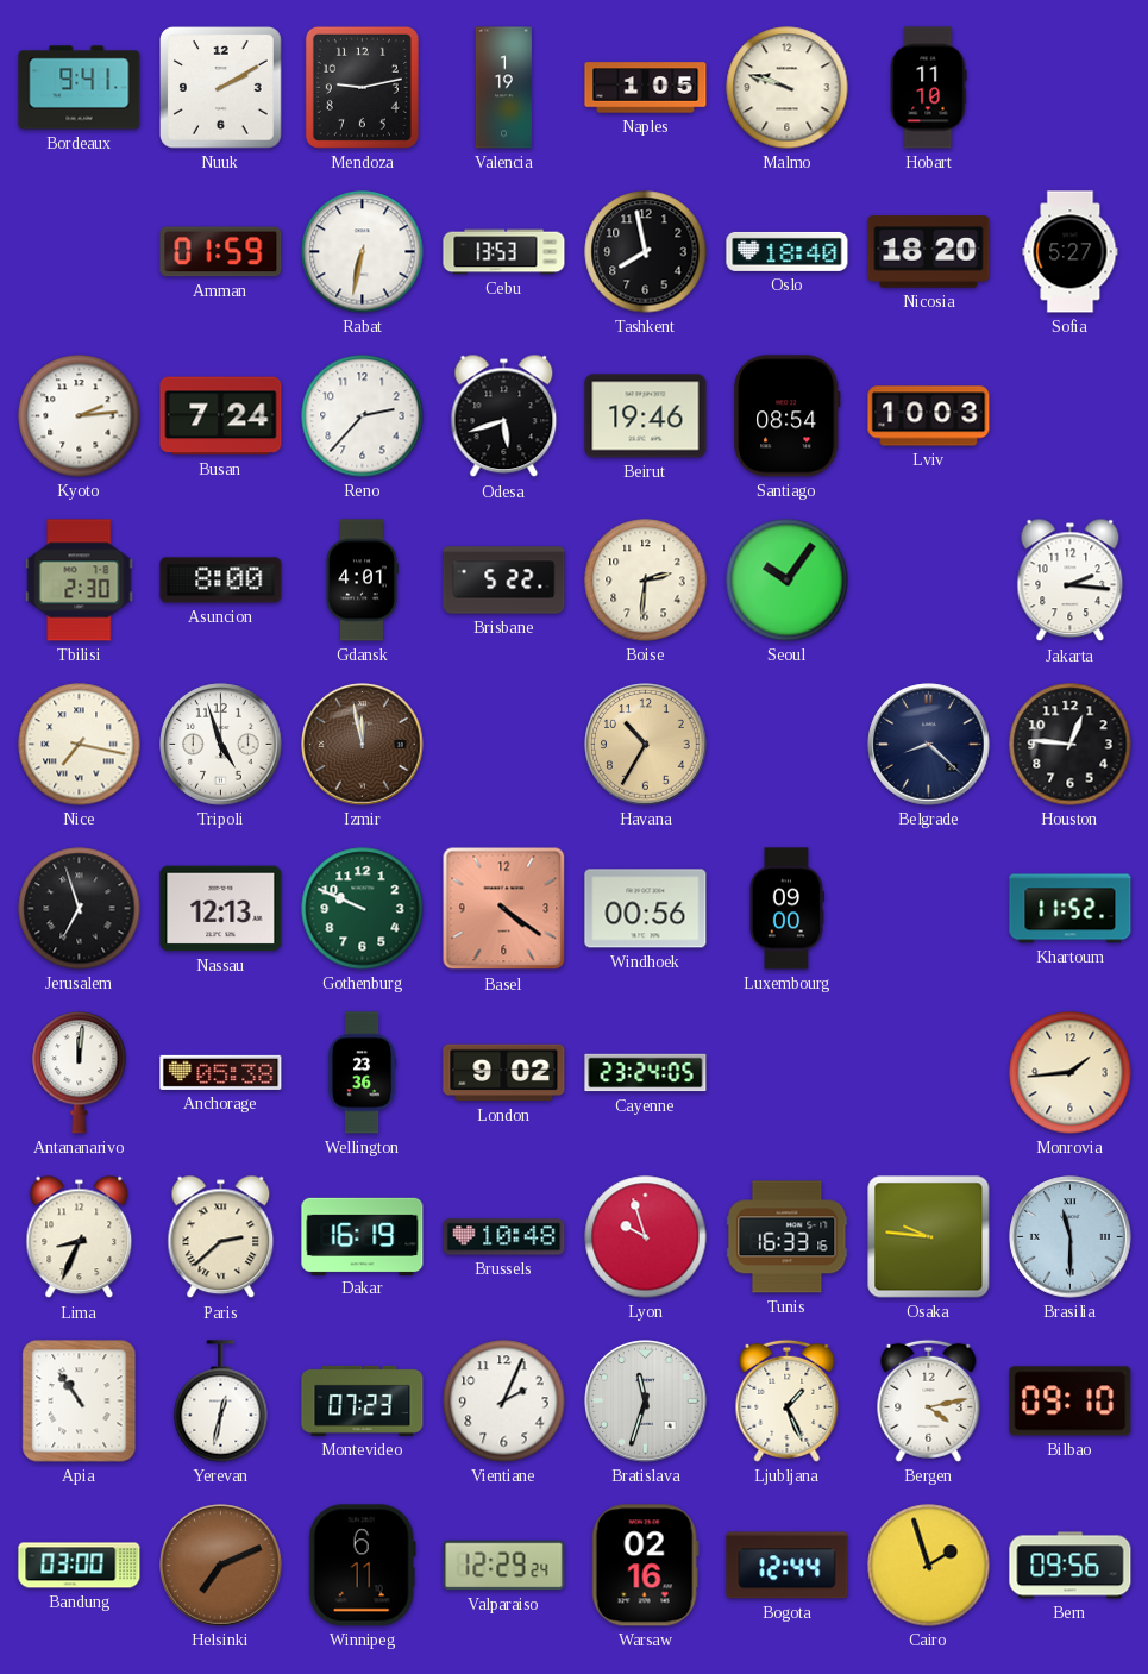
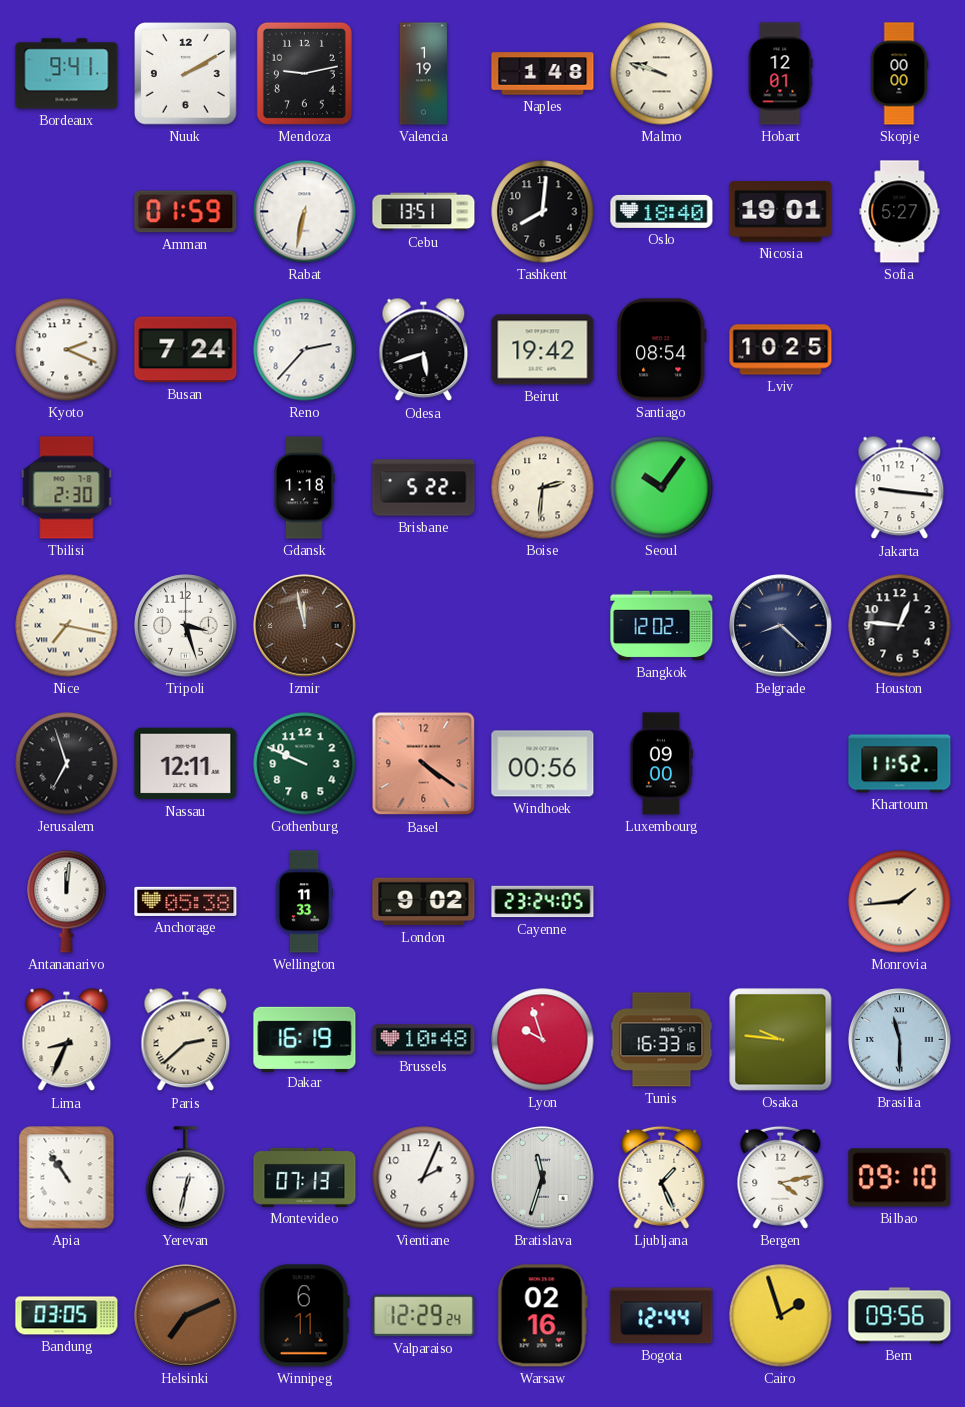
Naples: 1:05 -> 1:48
Hobart: 11:10 -> 12:01
Skopje: none -> 00:00
Cebu: 13:53 -> 13:51
Tashkent: 7:58 -> 8:01
Nicosia: 18:20 -> 19:01
Kyoto: 2:14 -> 2:19
Beirut: 19:46 -> 19:42
Lviv: 10:03 -> 10:25
Asuncion: 8:00 -> none
Gdansk: 4:01 -> 1:18
Jakarta: 2:16 -> 9:16
Tripoli: 4:57 -> 3:27
Havana: 10:35 -> none
Bangkok: none -> 12:02
Nassau: 12:13 -> 12:11
Wellington: 23:36 -> 11:33
Montevideo: 07:23 -> 07:13
Bandung: 03:00 -> 03:05
